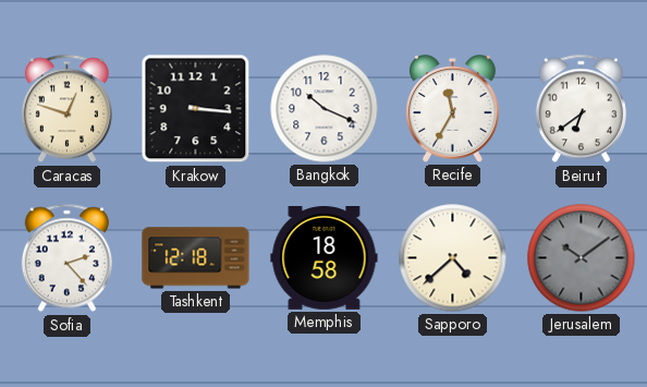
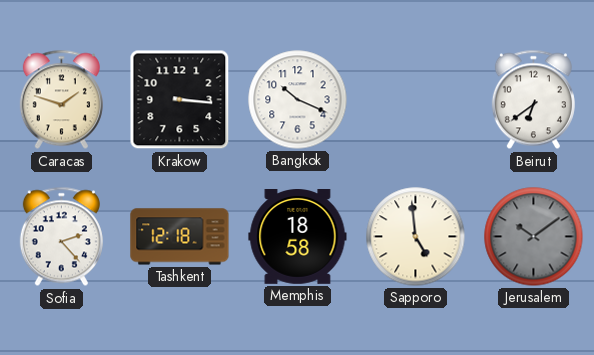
Caracas: 12:48 -> 1:48
Recife: 11:35 -> none
Sapporo: 4:38 -> 4:59
